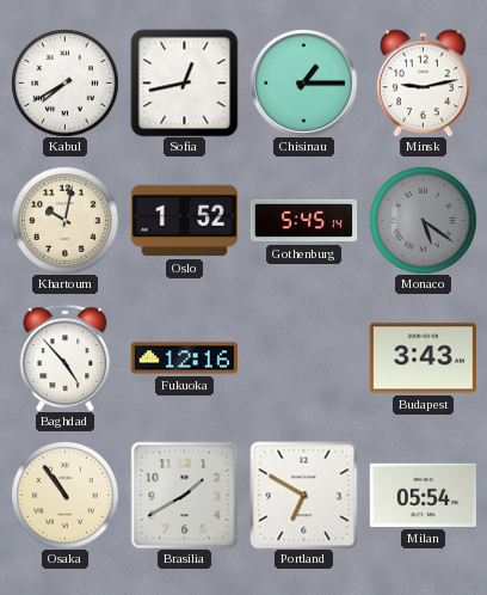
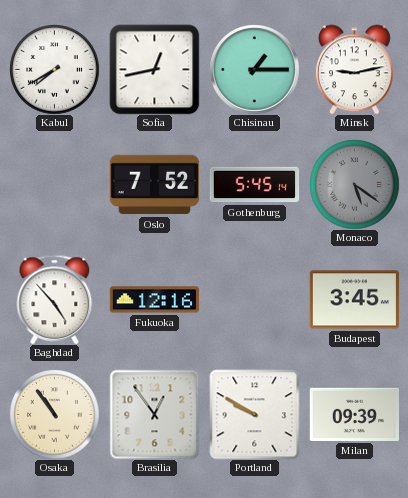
Khartoum: 10:02 -> none
Oslo: 1:52 -> 7:52
Budapest: 3:43 -> 3:45
Brasilia: 1:40 -> 12:54
Portland: 6:50 -> 9:50
Milan: 05:54 -> 09:39
